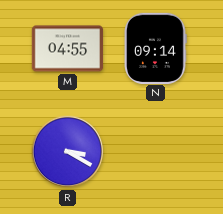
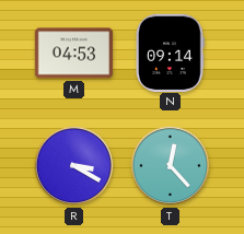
M: 04:55 -> 04:53
T: none -> 12:23
